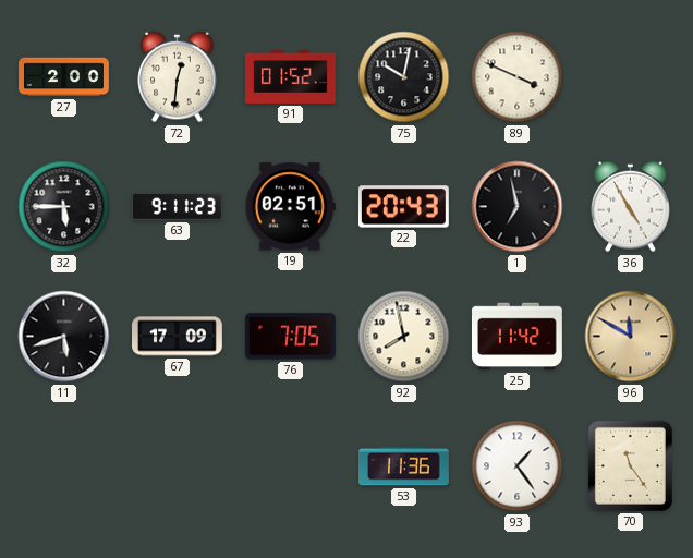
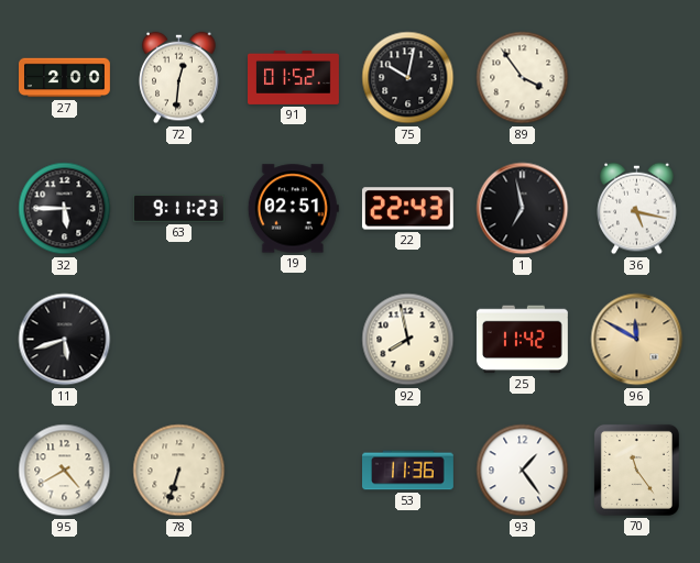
89: 3:49 -> 3:54
22: 20:43 -> 22:43
36: 4:55 -> 5:17
67: 17:09 -> none
76: 7:05 -> none
95: none -> 4:40
78: none -> 6:33
